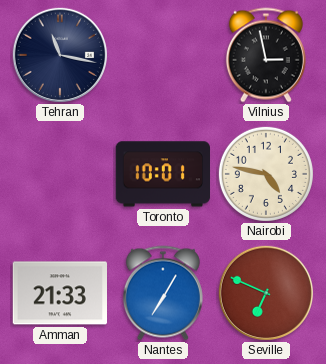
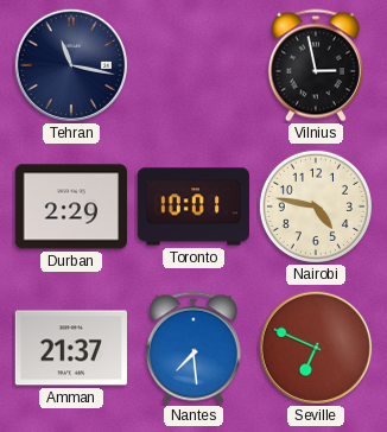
Durban: none -> 2:29
Amman: 21:33 -> 21:37
Nantes: 7:05 -> 7:29
